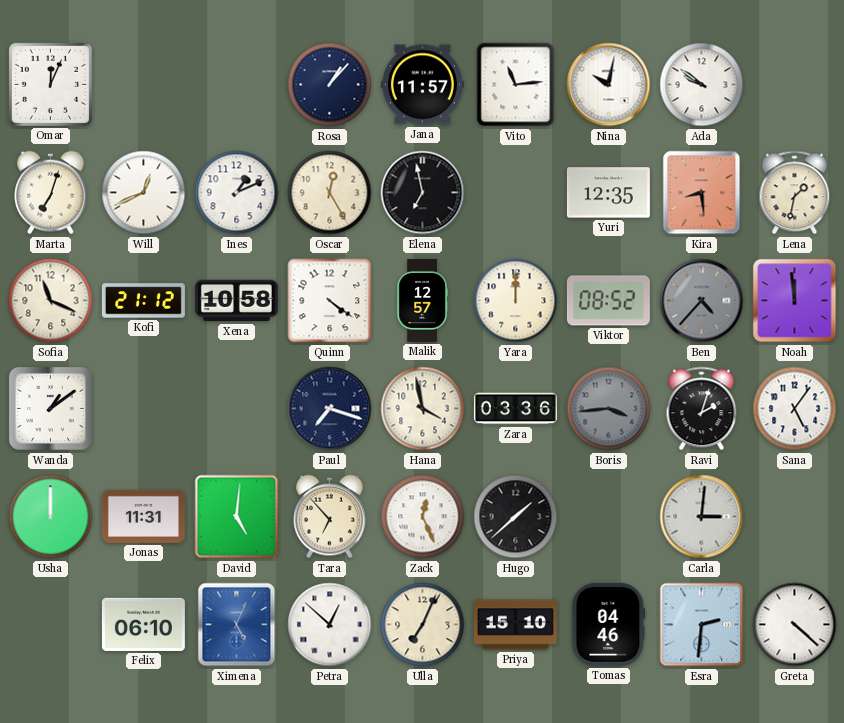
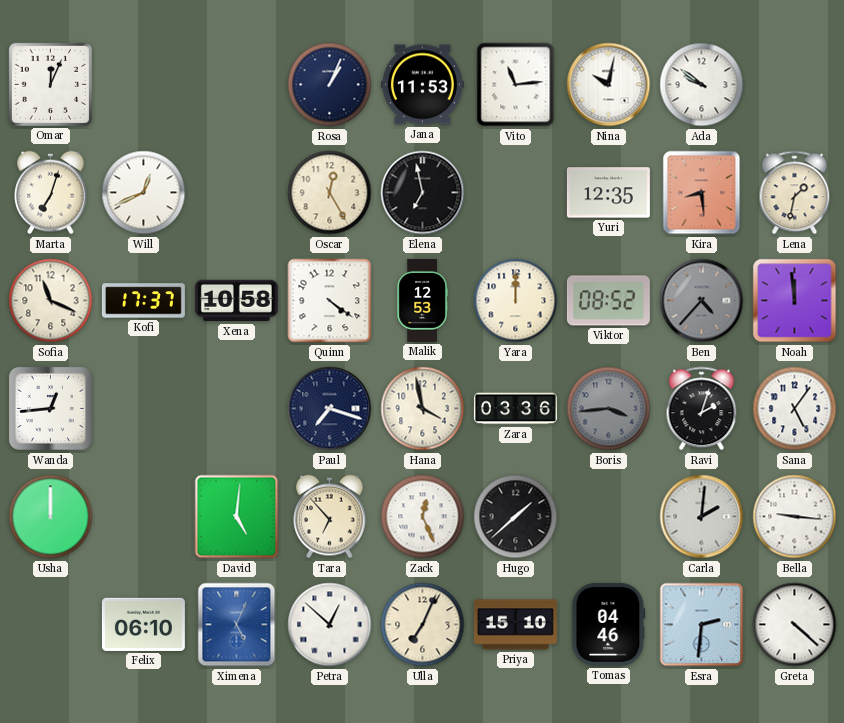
Rosa: 1:07 -> 1:04
Jana: 11:57 -> 11:53
Ines: 1:11 -> none
Kofi: 21:12 -> 17:37
Malik: 12:57 -> 12:53
Wanda: 1:09 -> 12:44
Jonas: 11:31 -> none
Carla: 3:01 -> 2:01
Bella: none -> 9:16
